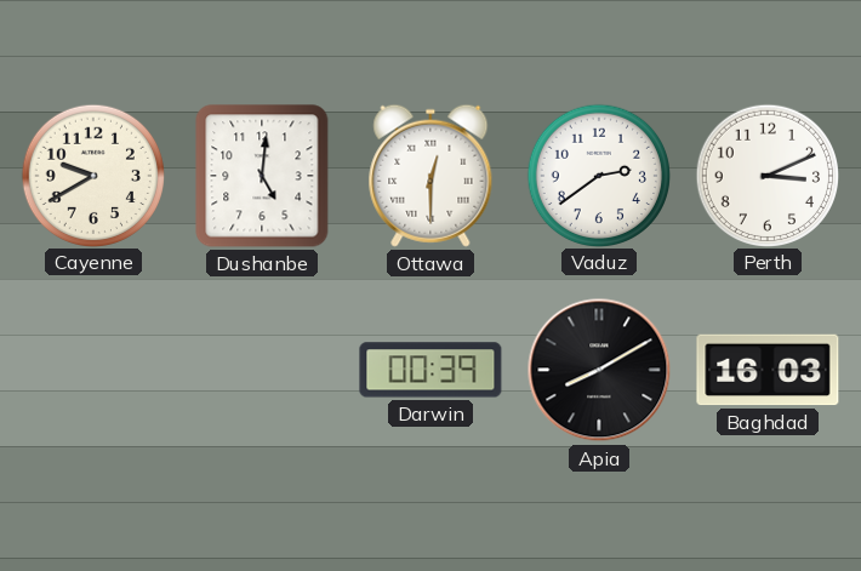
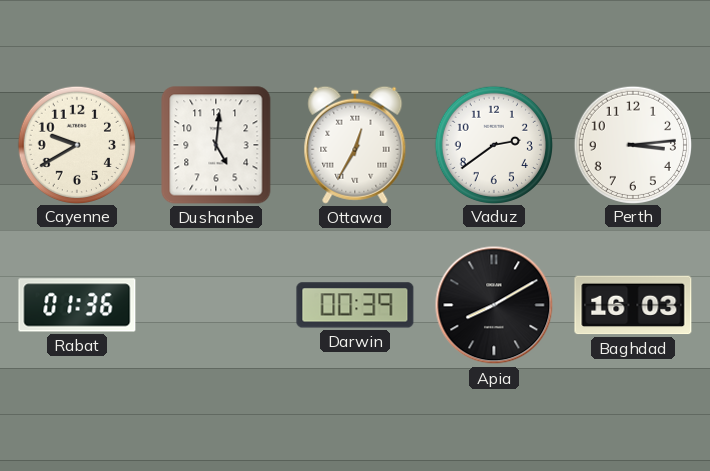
Ottawa: 12:30 -> 12:35
Perth: 3:11 -> 3:14
Rabat: none -> 01:36
